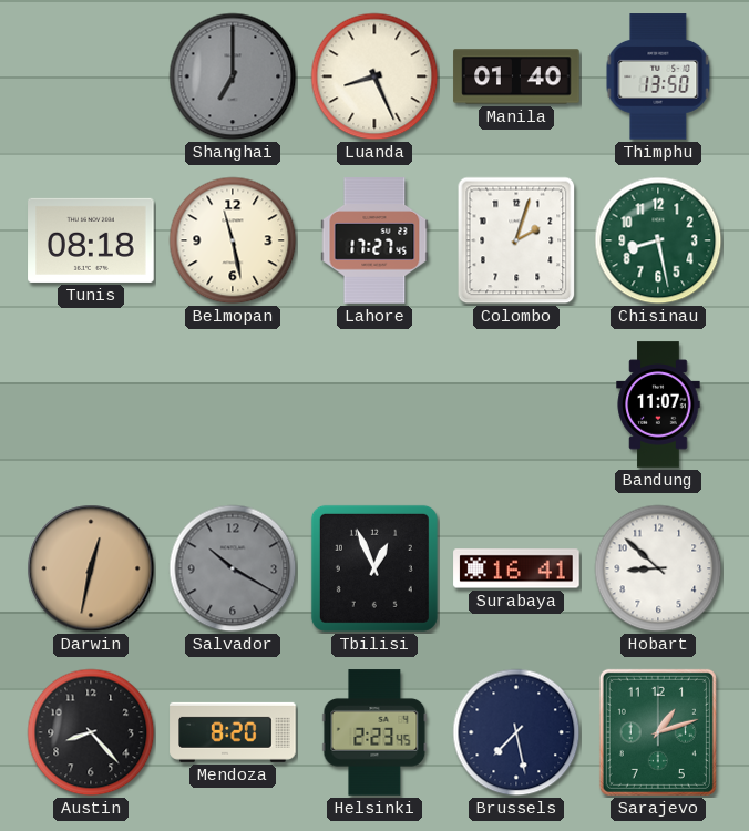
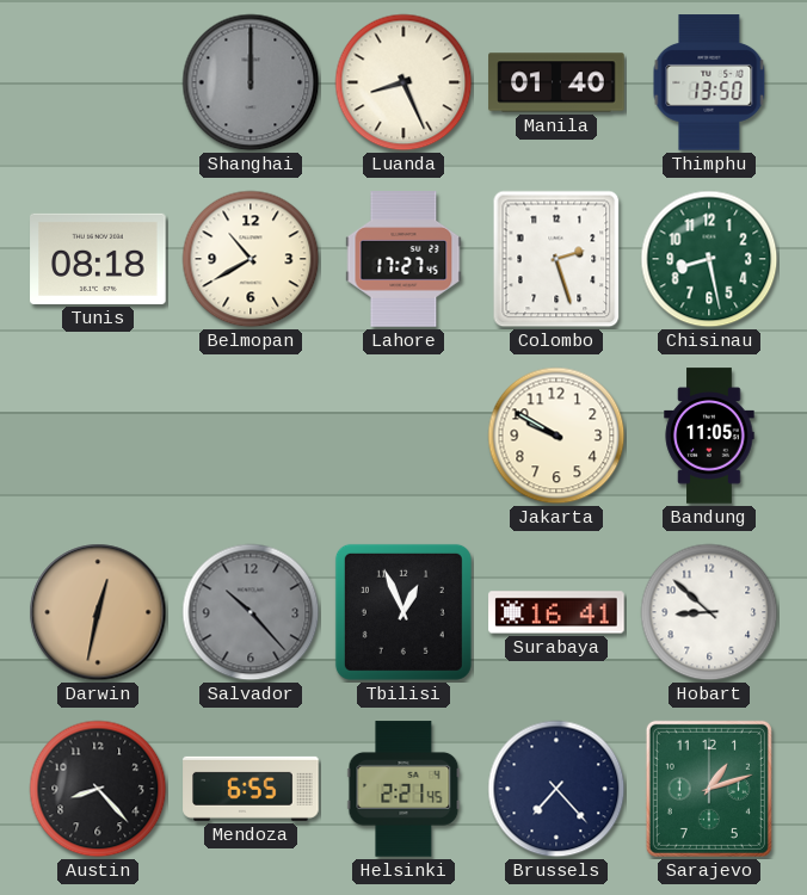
Shanghai: 7:00 -> 12:00
Belmopan: 11:28 -> 10:40
Colombo: 2:03 -> 2:27
Jakarta: none -> 9:50
Bandung: 11:07 -> 11:05
Salvador: 10:20 -> 10:23
Mendoza: 8:20 -> 6:55
Helsinki: 2:23 -> 2:21
Brussels: 7:28 -> 7:23
